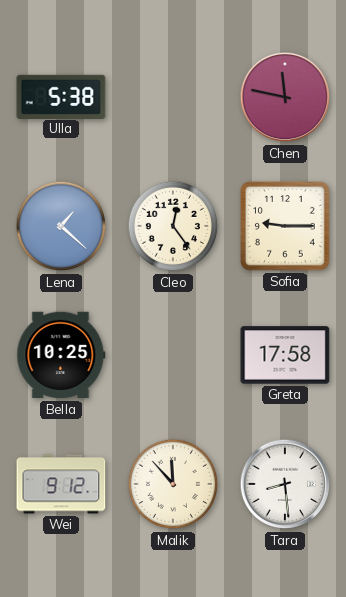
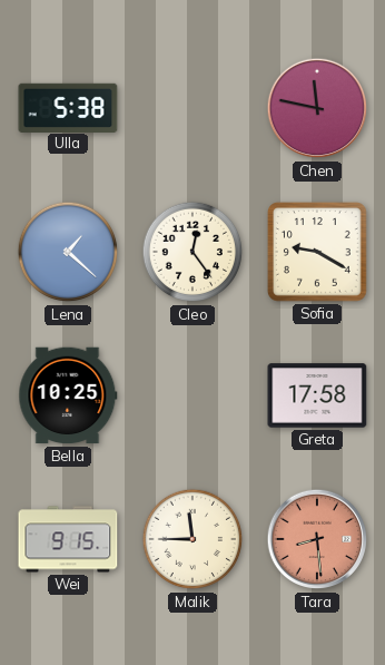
Sofia: 9:15 -> 9:20
Wei: 9:12 -> 9:15
Malik: 11:53 -> 11:45
Tara dial: white -> salmon
